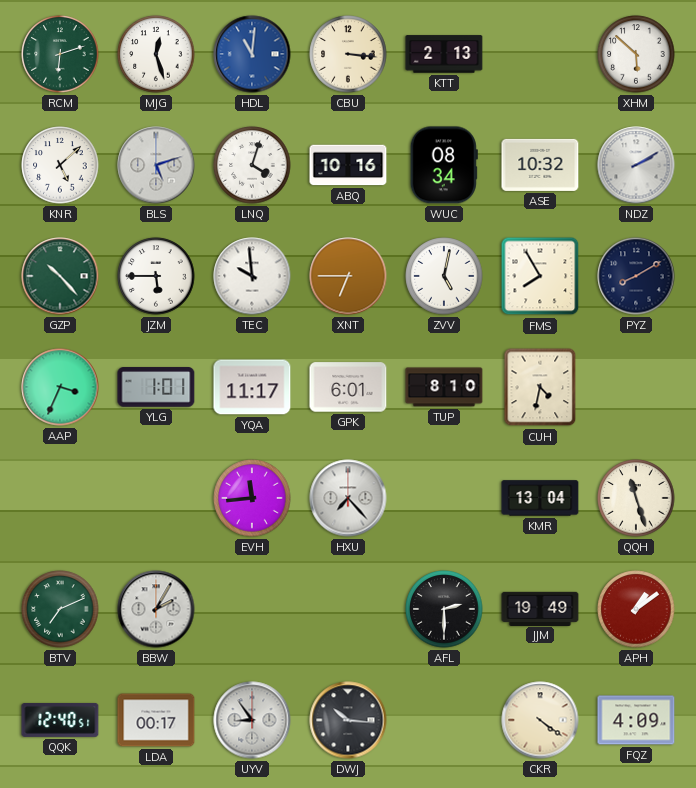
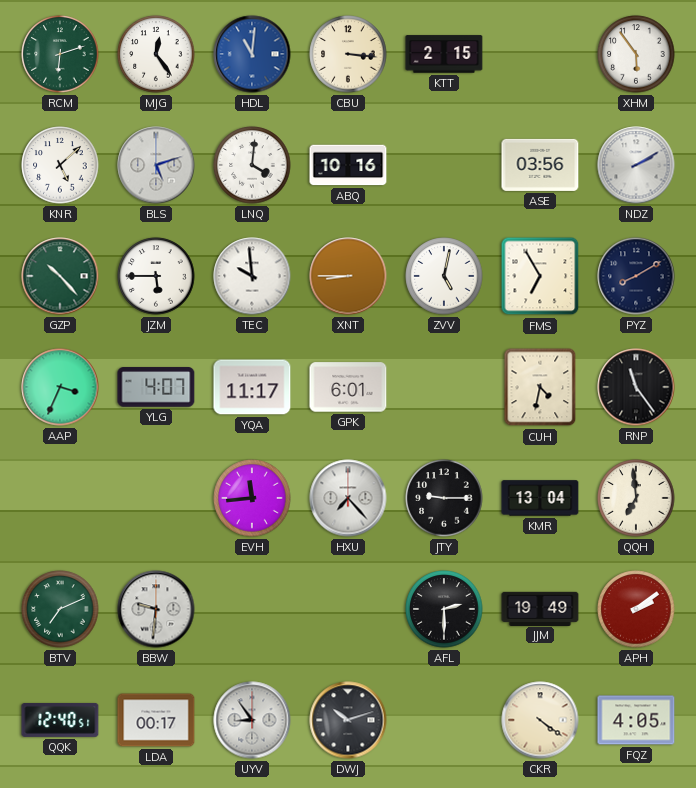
MJG: 12:27 -> 12:24
KTT: 2:13 -> 2:15
XHM: 5:52 -> 5:54
LNQ: 4:03 -> 4:01
WUC: 08:34 -> none
ASE: 10:32 -> 03:56
XNT: 6:45 -> 8:45
FMS: 7:55 -> 6:55
YLG: 1:01 -> 4:07
TUP: 8:10 -> none
RNP: none -> 11:24
JTY: none -> 9:15
QQH: 11:27 -> 6:59
BBW: 2:05 -> 9:31
APH: 1:09 -> 2:09
DWJ: 10:16 -> 10:12
FQZ: 4:09 -> 4:05
